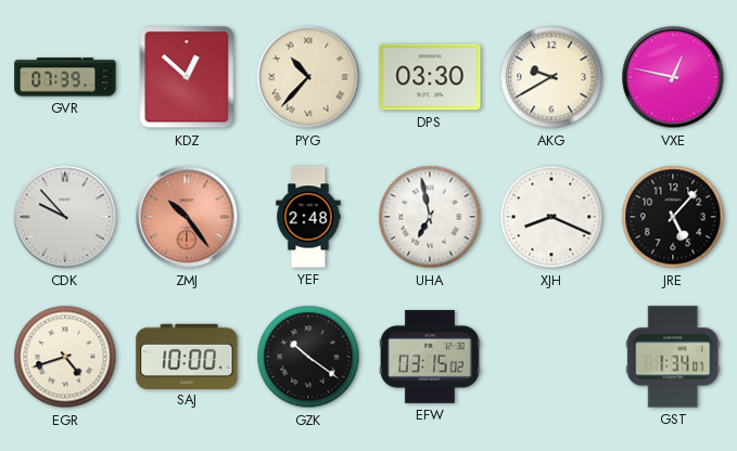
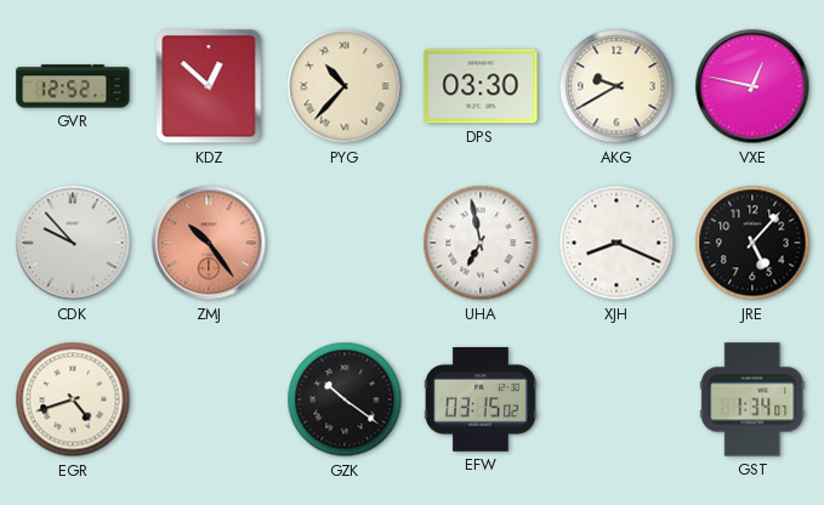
GVR: 07:39 -> 12:52
YEF: 2:48 -> none
SAJ: 10:00 -> none
